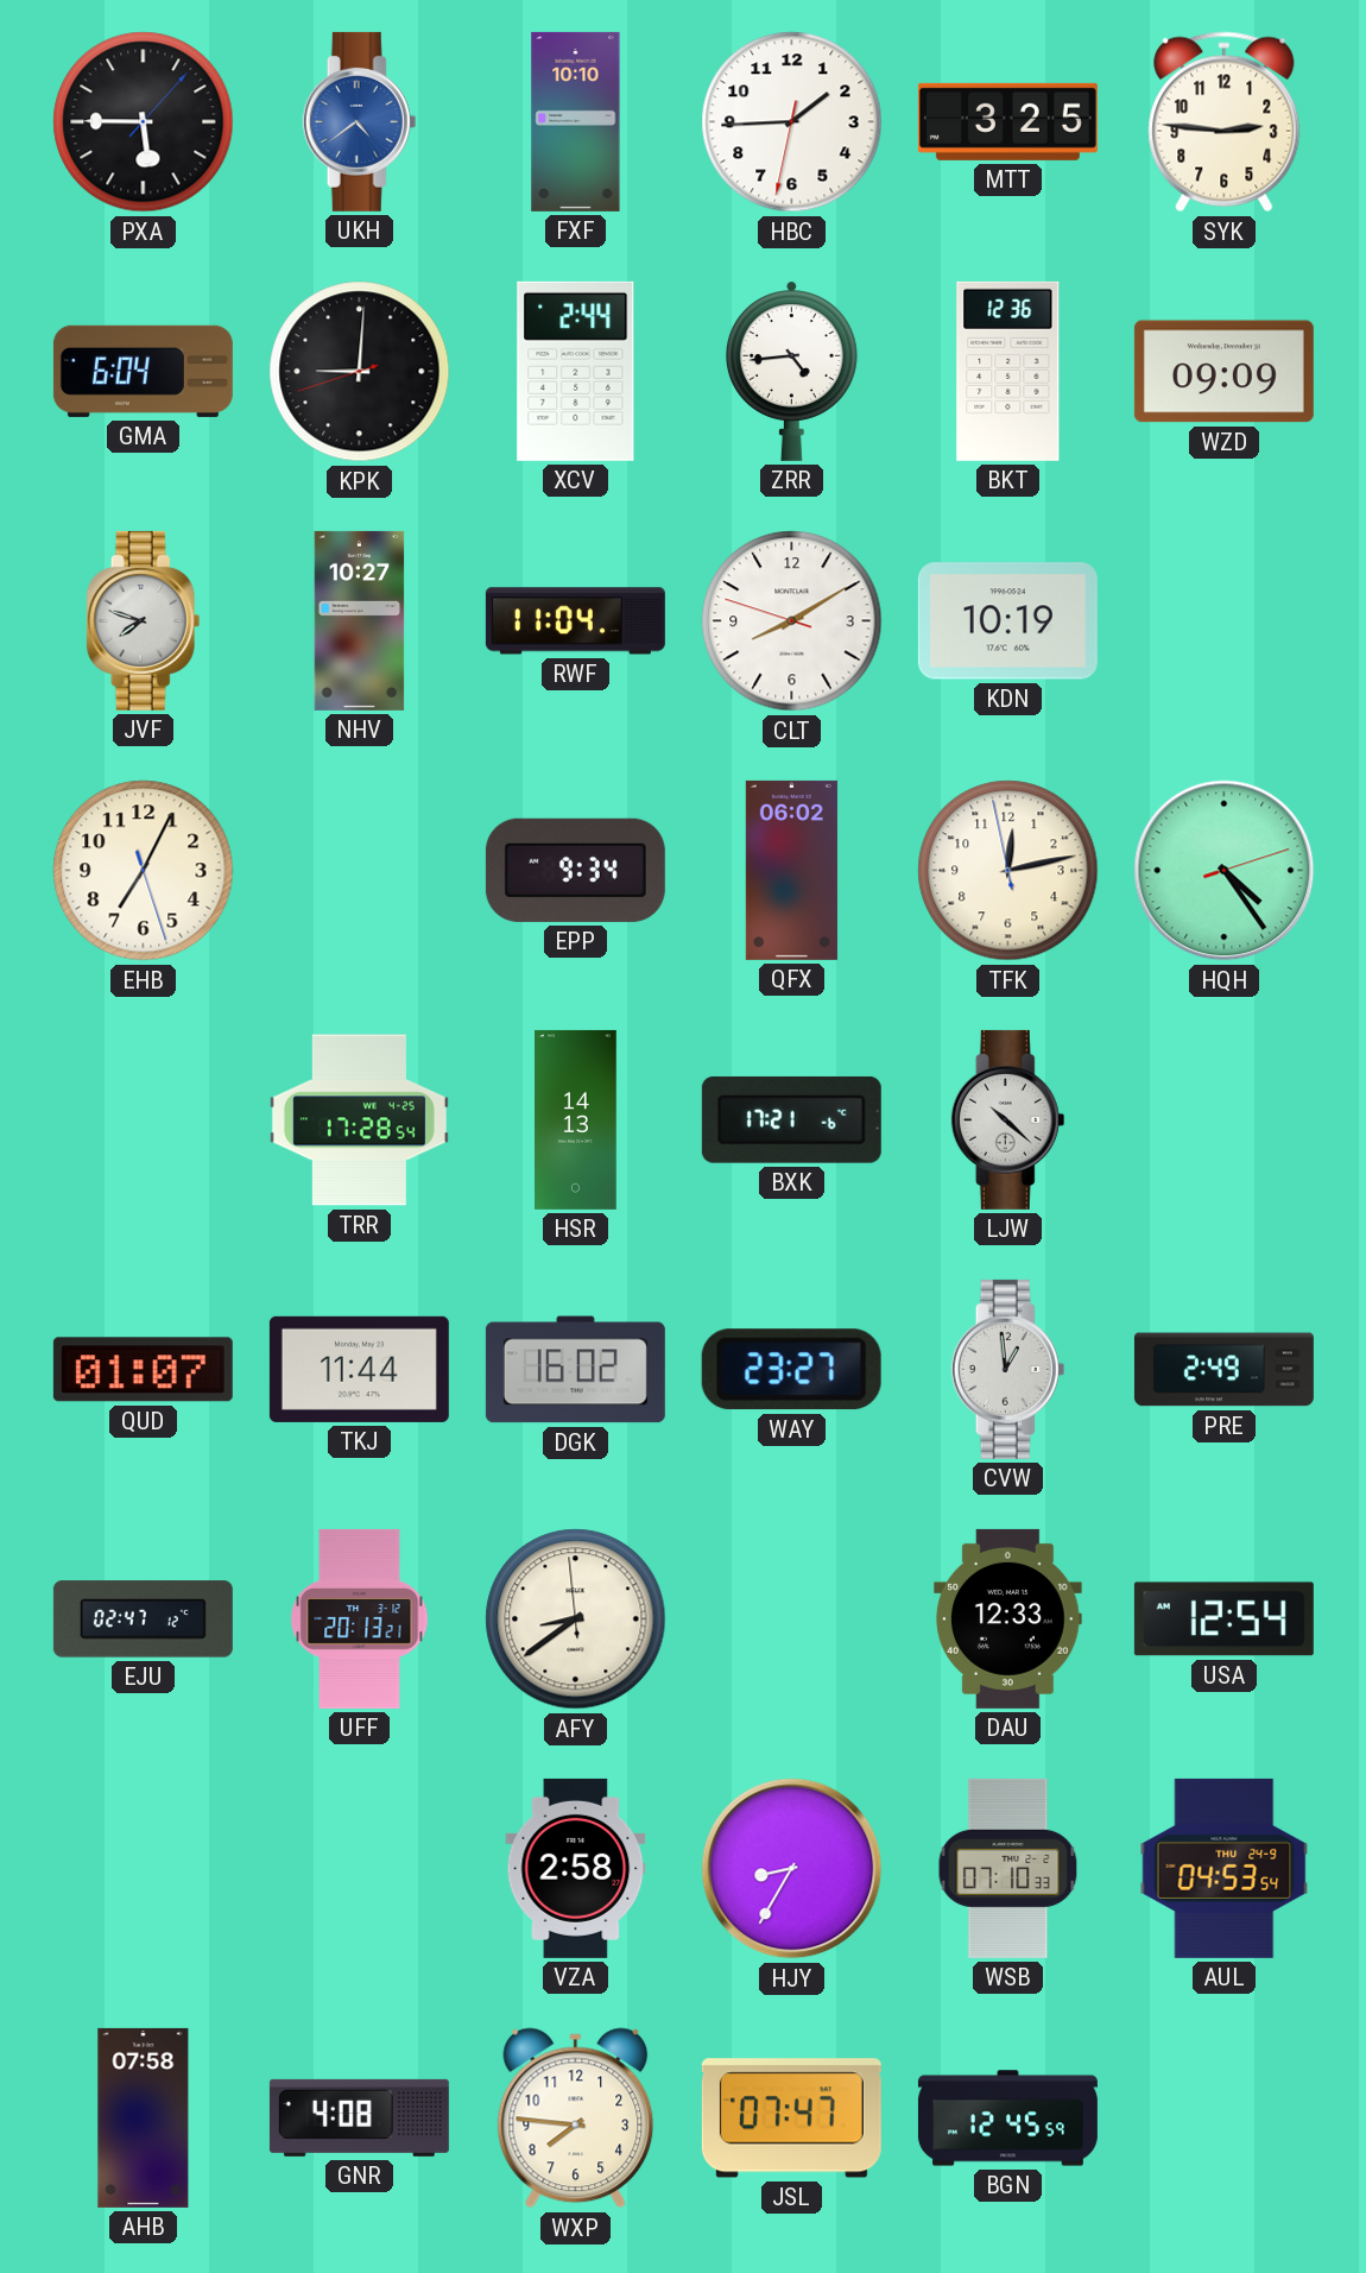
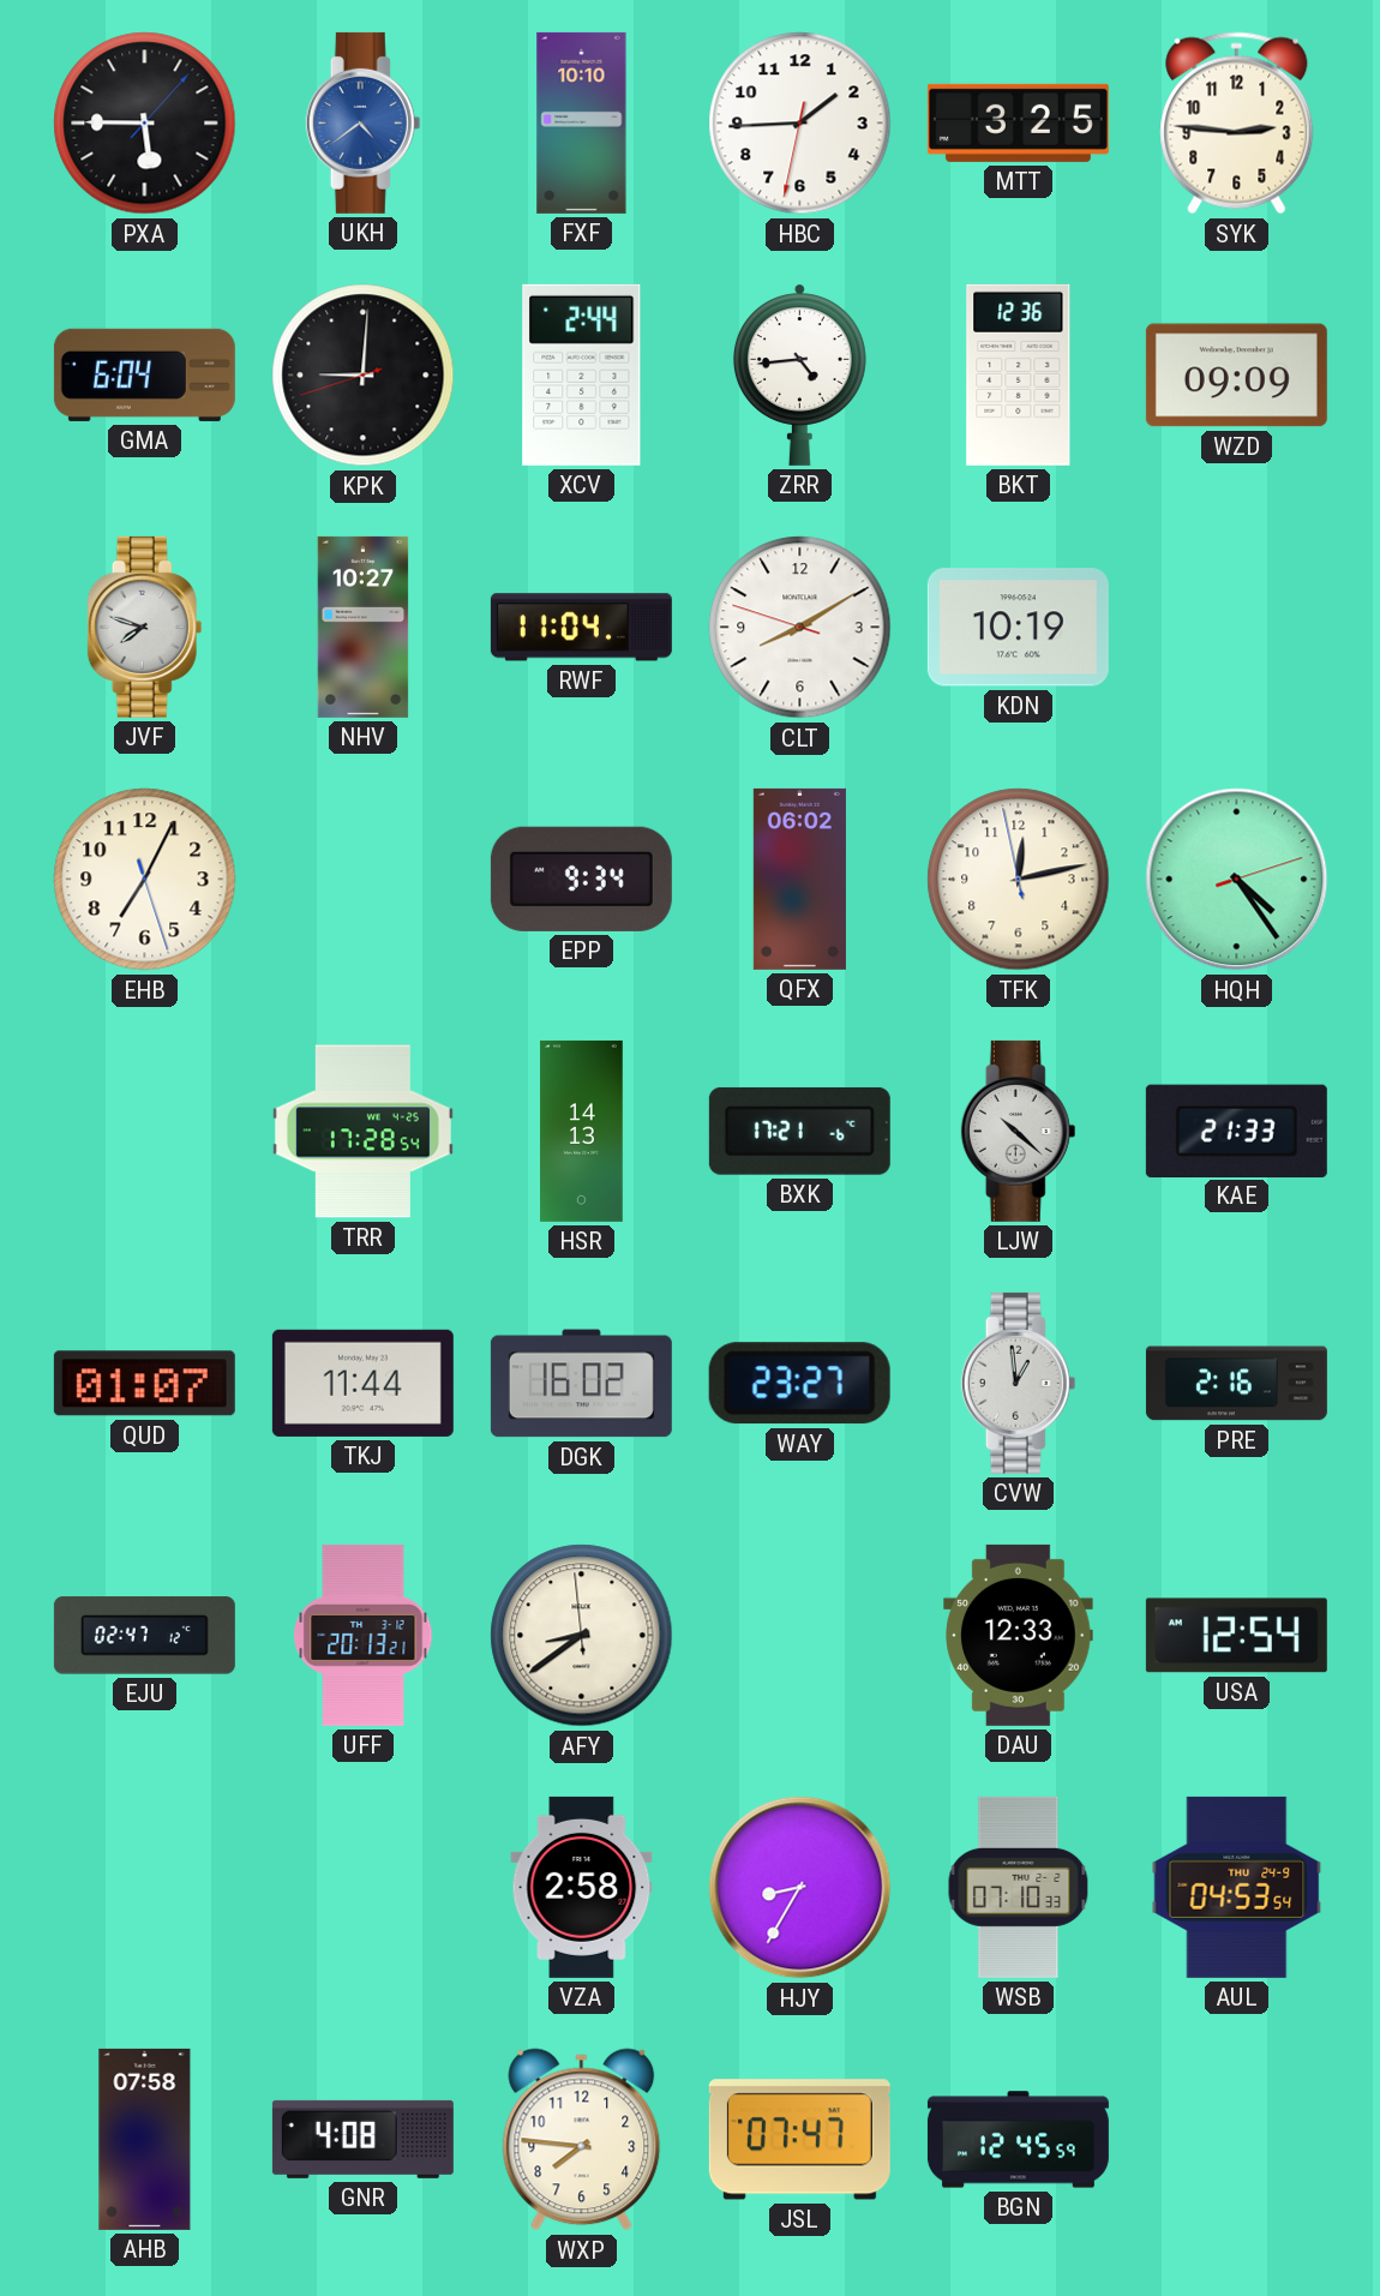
KAE: none -> 21:33
PRE: 2:49 -> 2:16
